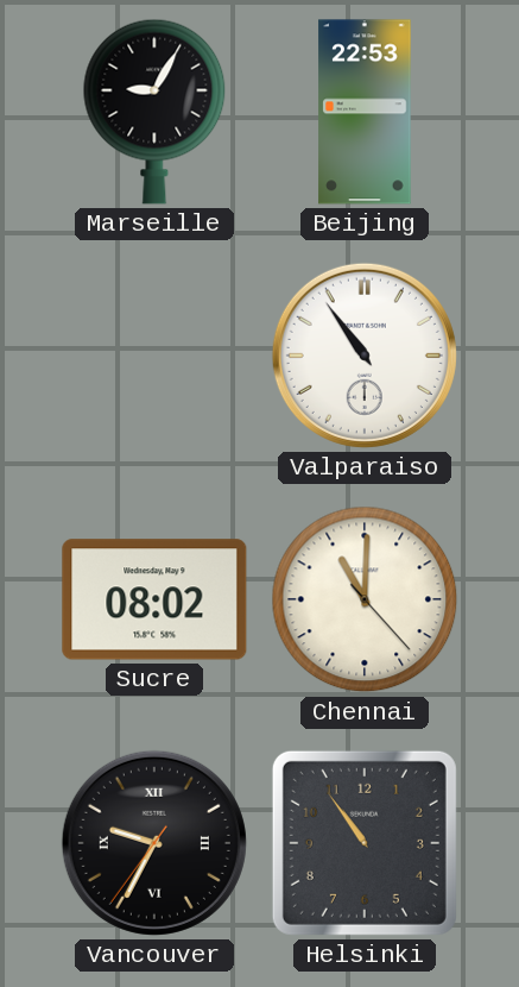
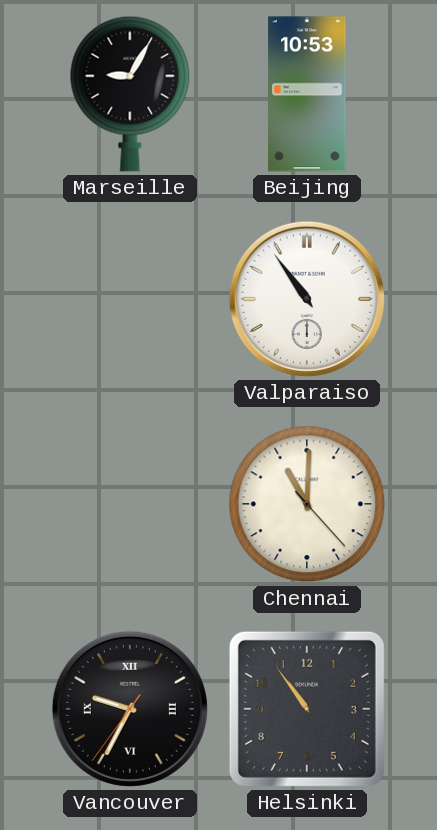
Beijing: 22:53 -> 10:53
Sucre: 08:02 -> none
